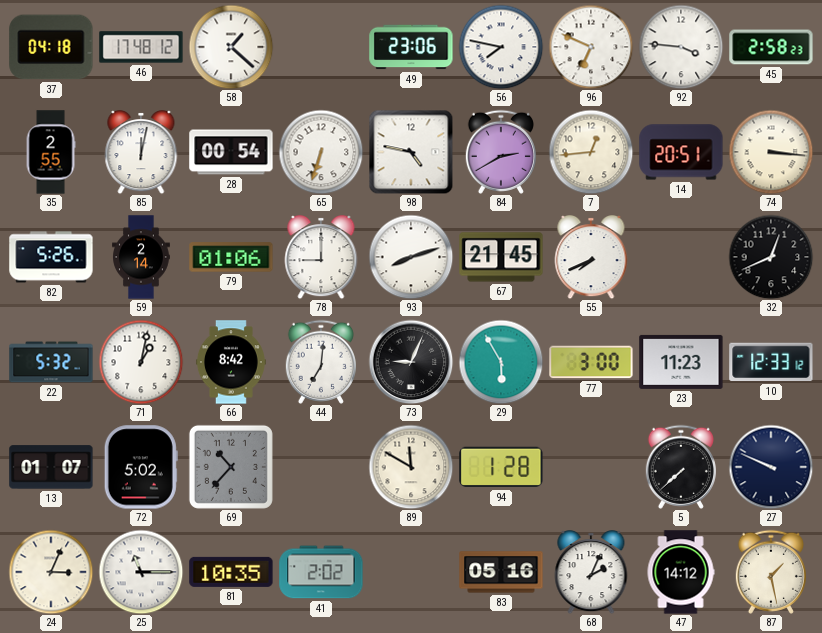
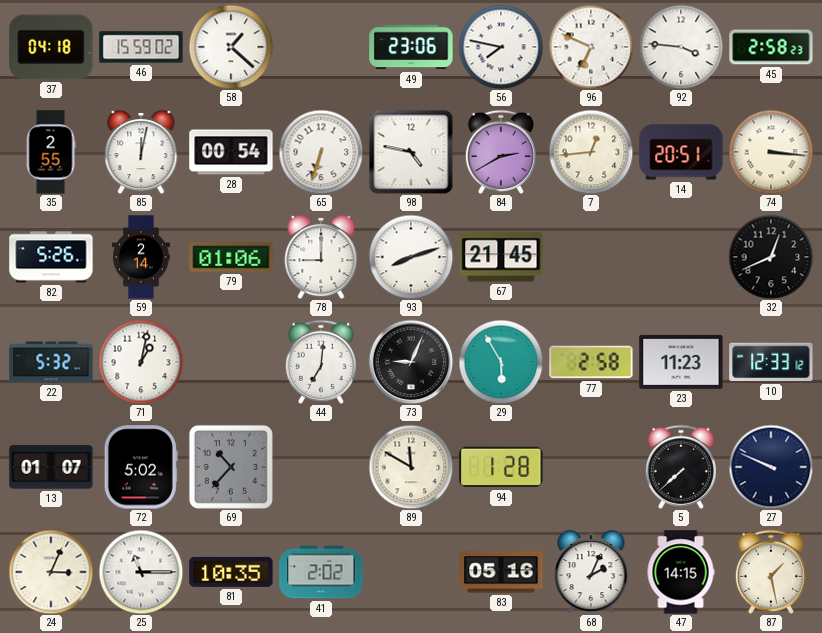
46: 17:48 -> 15:59
55: 7:41 -> none
66: 8:42 -> none
77: 3:00 -> 2:58
47: 14:12 -> 14:15
